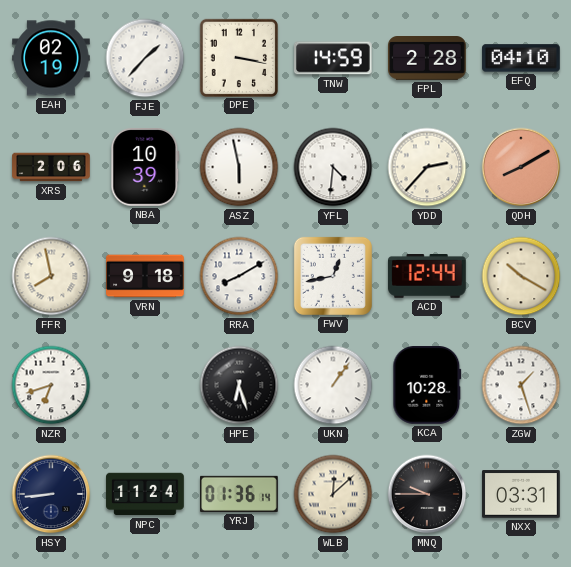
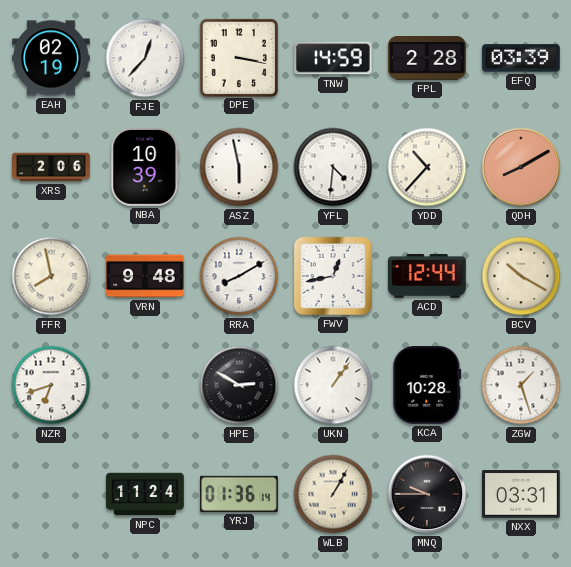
FJE: 1:37 -> 12:37
EFQ: 04:10 -> 03:39
YDD: 2:37 -> 10:37
VRN: 9:18 -> 9:48
HPE: 6:27 -> 2:50
HSY: 8:44 -> none
WLB: 12:08 -> 1:05
